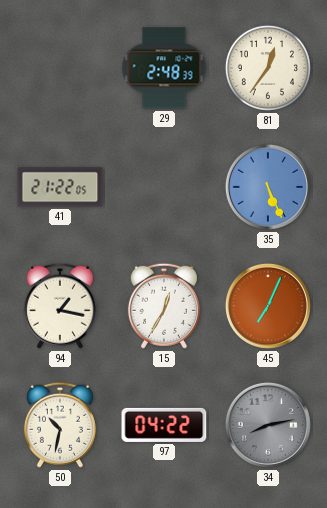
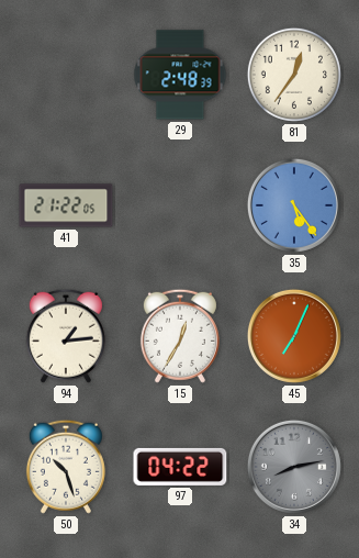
35: 5:26 -> 5:24
94: 1:17 -> 1:14
50: 10:32 -> 10:27
